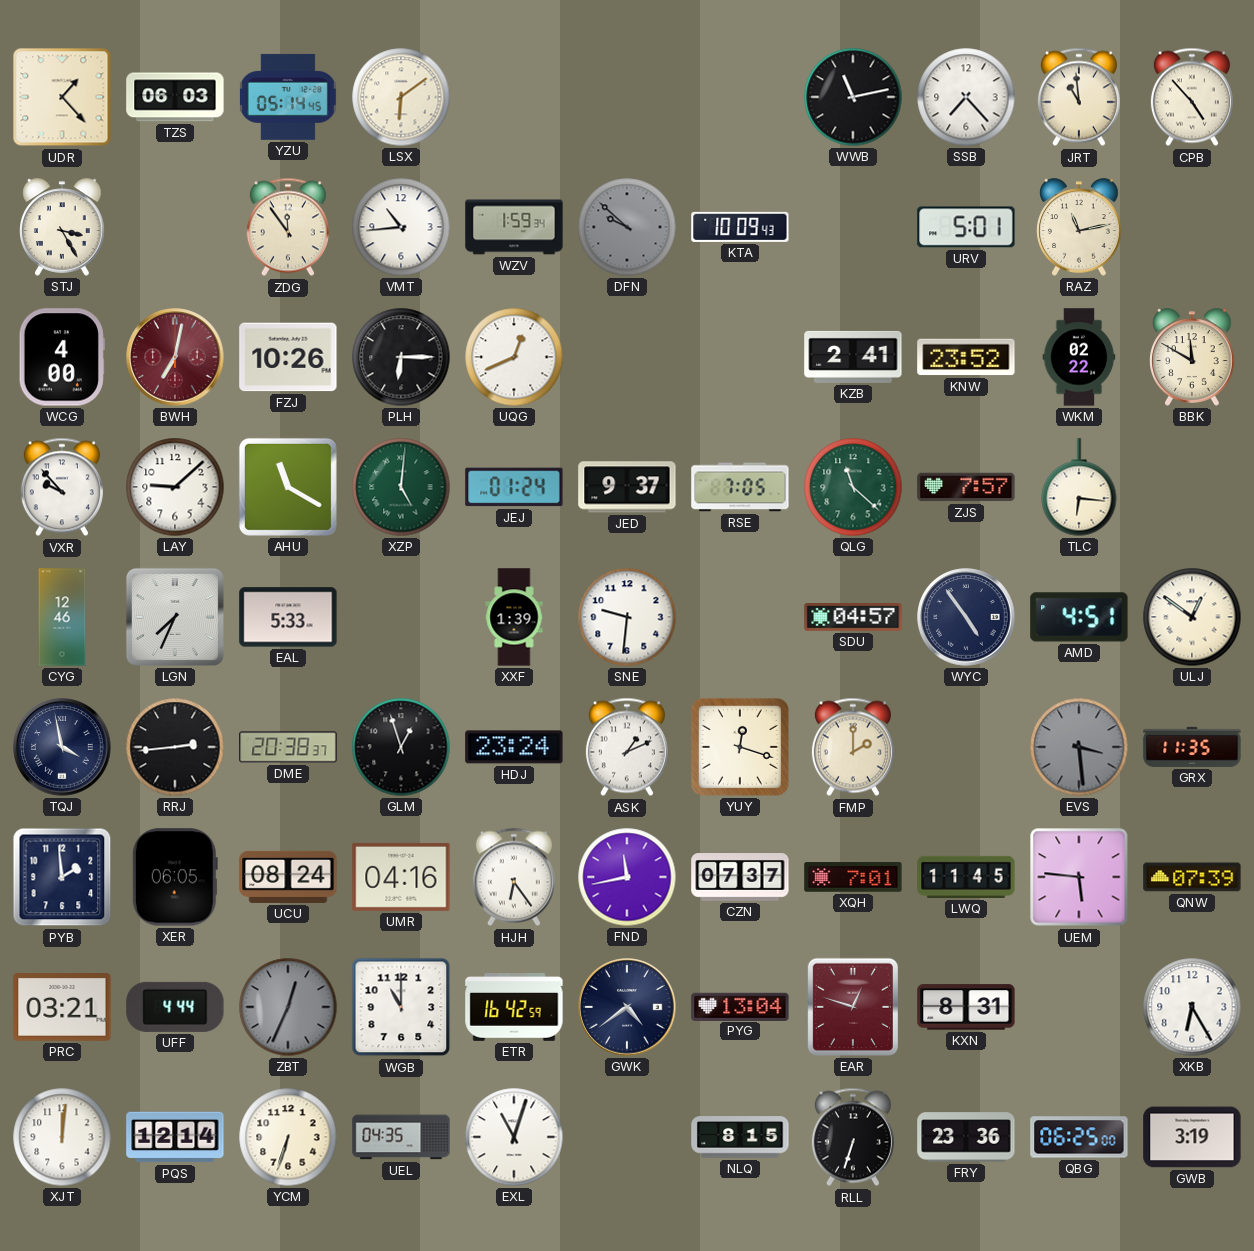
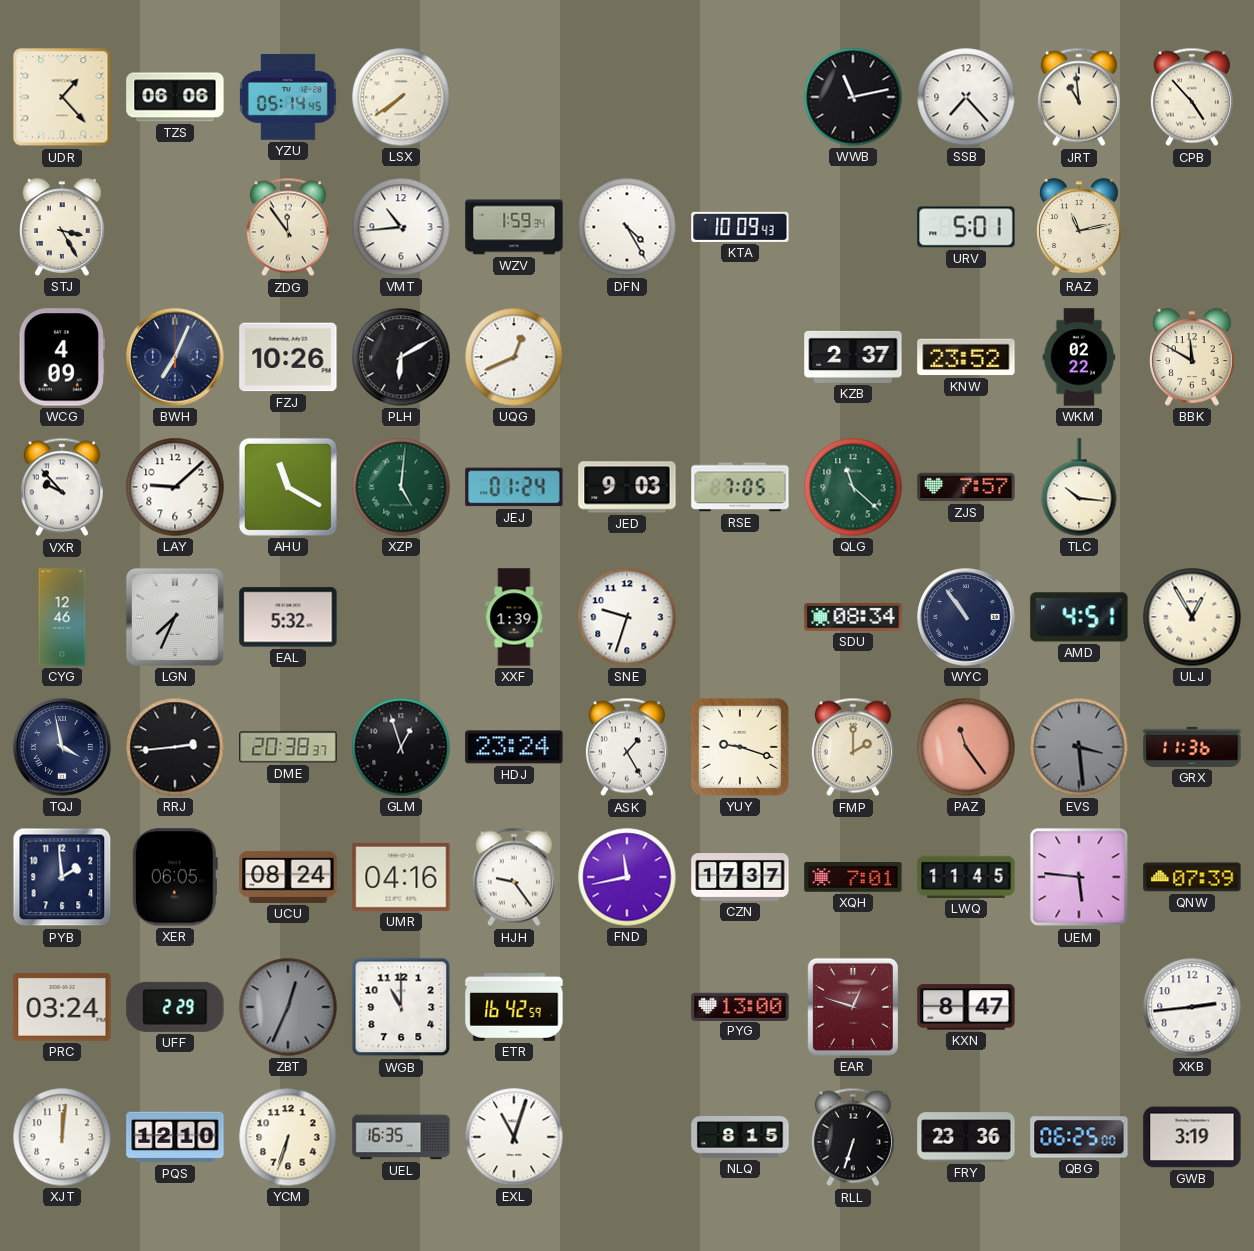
TZS: 06:03 -> 06:06
LSX: 6:09 -> 7:39
DFN: 9:52 -> 4:25
DFN dial: grey -> white
WCG: 4:00 -> 4:09
BWH: 7:02 -> 7:04
BWH dial: burgundy -> navy
PLH: 6:15 -> 6:10
KZB: 2:41 -> 2:37
JED: 9:37 -> 9:03
TLC: 6:16 -> 10:16
EAL: 5:33 -> 5:32
SNE: 9:31 -> 9:33
SDU: 04:57 -> 08:34
WYC: 4:54 -> 10:54
ULJ: 12:51 -> 12:55
ASK: 1:11 -> 1:25
YUY: 12:18 -> 9:18
PAZ: none -> 11:24
GRX: 11:35 -> 11:36
HJH: 6:24 -> 9:24
CZN: 07:37 -> 17:37
PRC: 03:21 -> 03:24
UFF: 4:44 -> 2:29
GWK: 4:39 -> none
PYG: 13:04 -> 13:00
KXN: 8:31 -> 8:47
XKB: 6:25 -> 2:44
PQS: 12:14 -> 12:10
UEL: 04:35 -> 16:35
